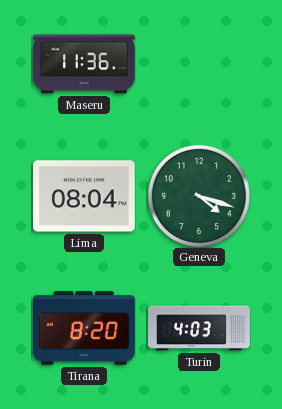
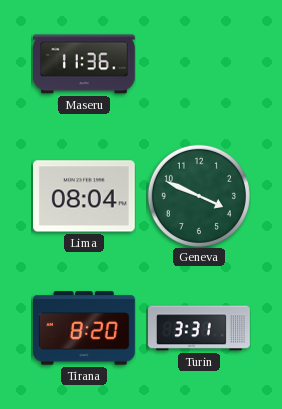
Geneva: 4:18 -> 3:49
Turin: 4:03 -> 3:31
